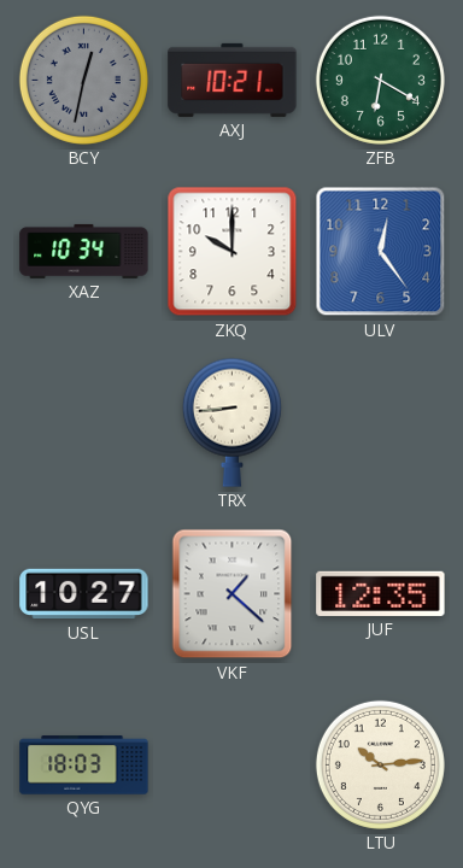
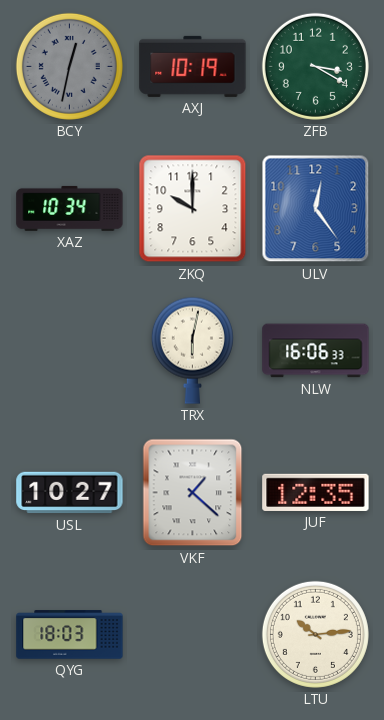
AXJ: 10:21 -> 10:19
ZFB: 6:20 -> 3:20
TRX: 8:44 -> 6:02
NLW: none -> 16:06
